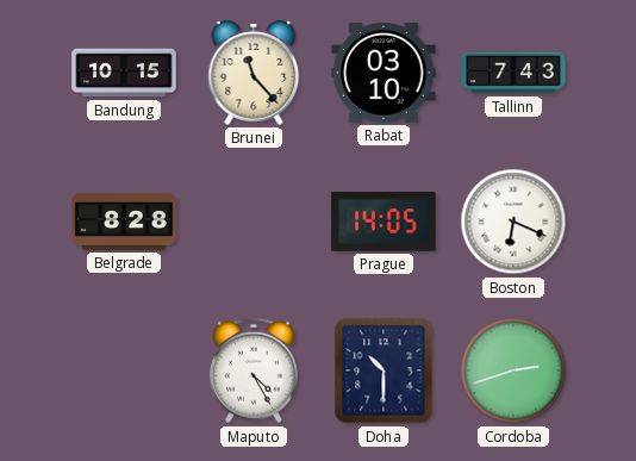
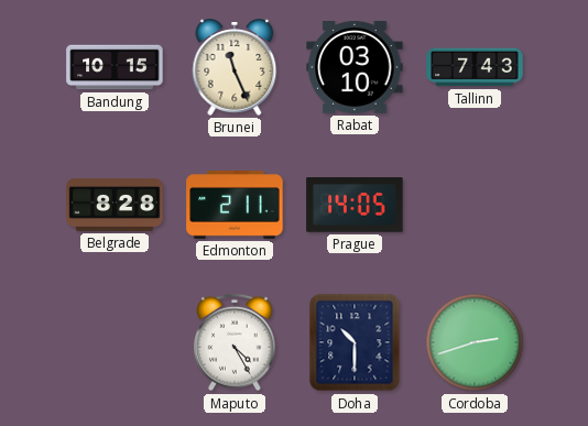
Brunei: 11:23 -> 11:26
Edmonton: none -> 2:11
Boston: 6:19 -> none
